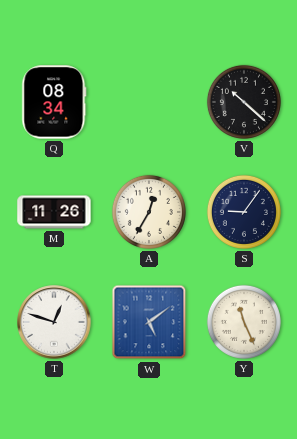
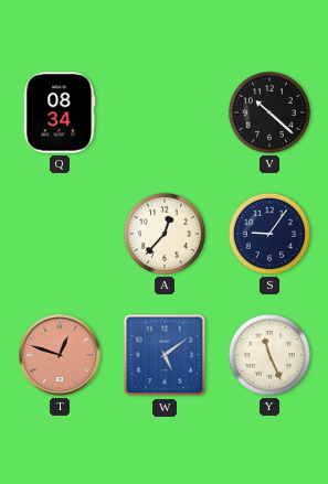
M: 11:26 -> none
A: 12:35 -> 12:37
T dial: white -> salmon
